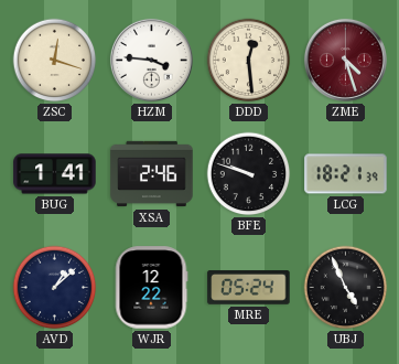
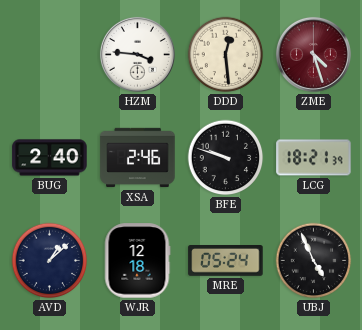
ZSC: 12:18 -> none
BUG: 1:41 -> 2:40
WJR: 12:22 -> 12:18
